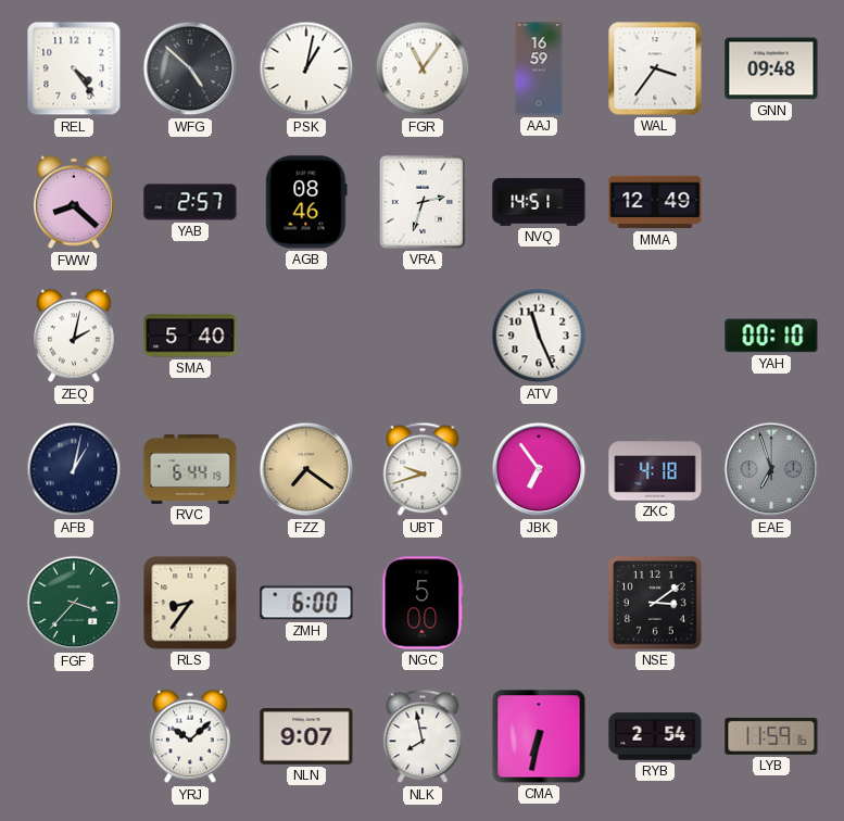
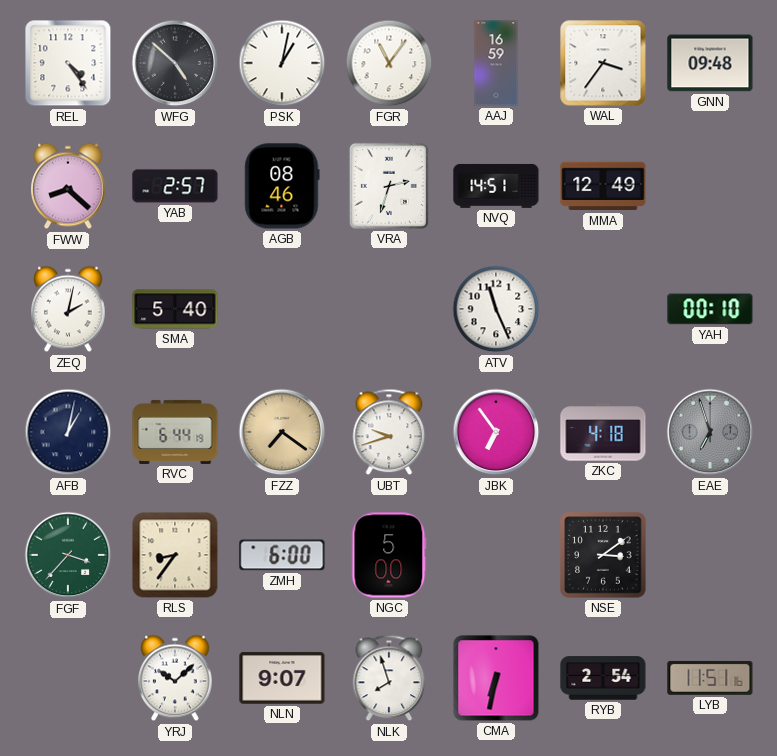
NLK: 7:58 -> 7:57
LYB: 11:59 -> 11:51
